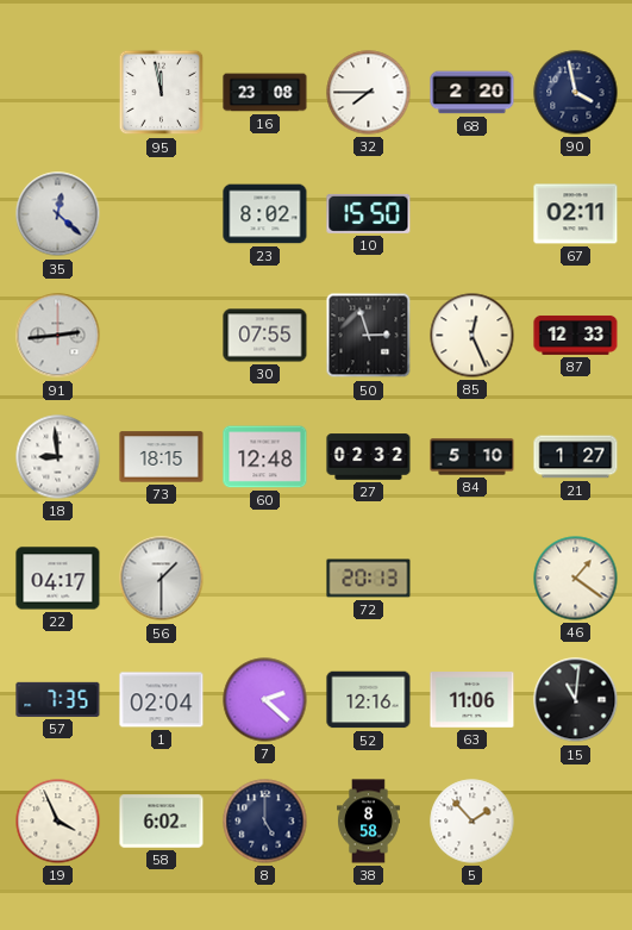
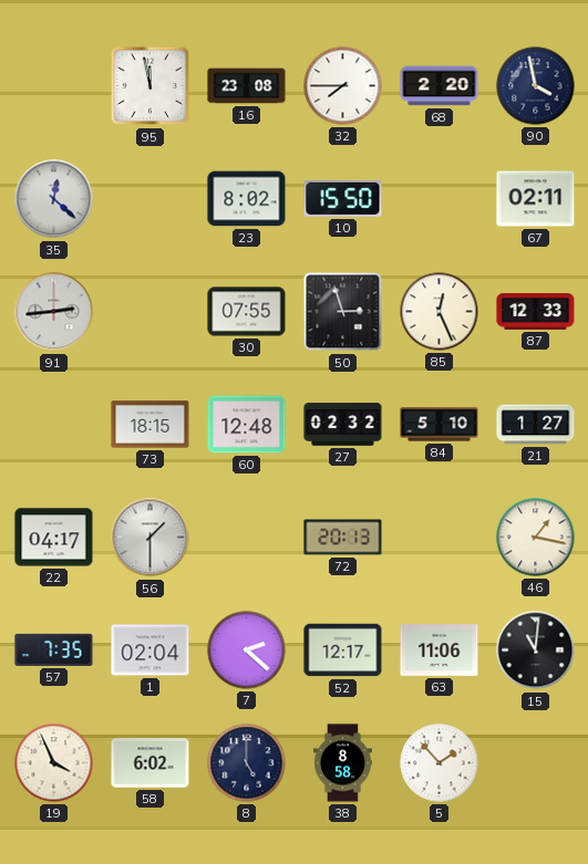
18: 8:59 -> none
46: 1:21 -> 1:17
52: 12:16 -> 12:17
